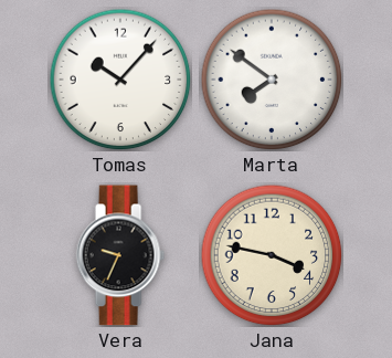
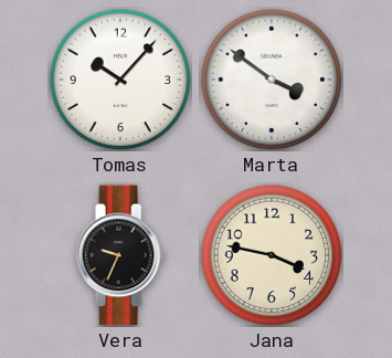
Marta: 7:51 -> 3:51
